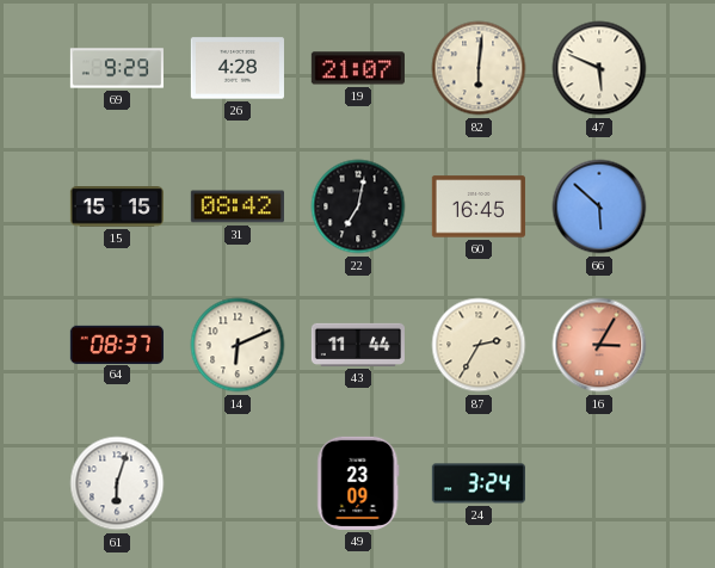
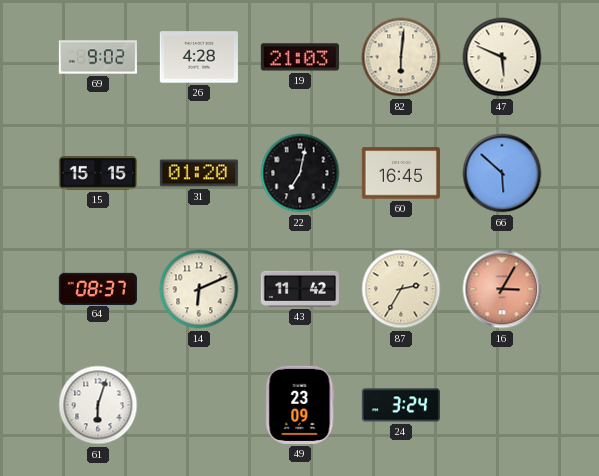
69: 9:29 -> 9:02
19: 21:07 -> 21:03
31: 08:42 -> 01:20
43: 11:44 -> 11:42
